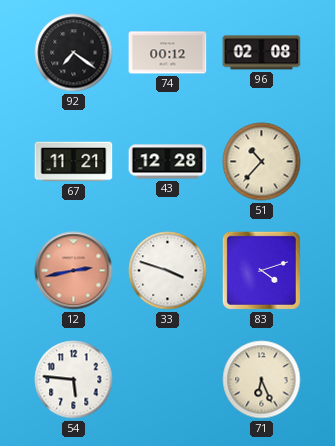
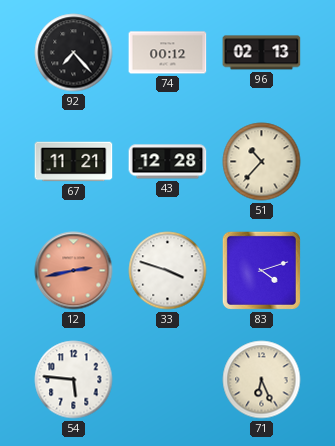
92: 7:21 -> 7:23
96: 02:08 -> 02:13
